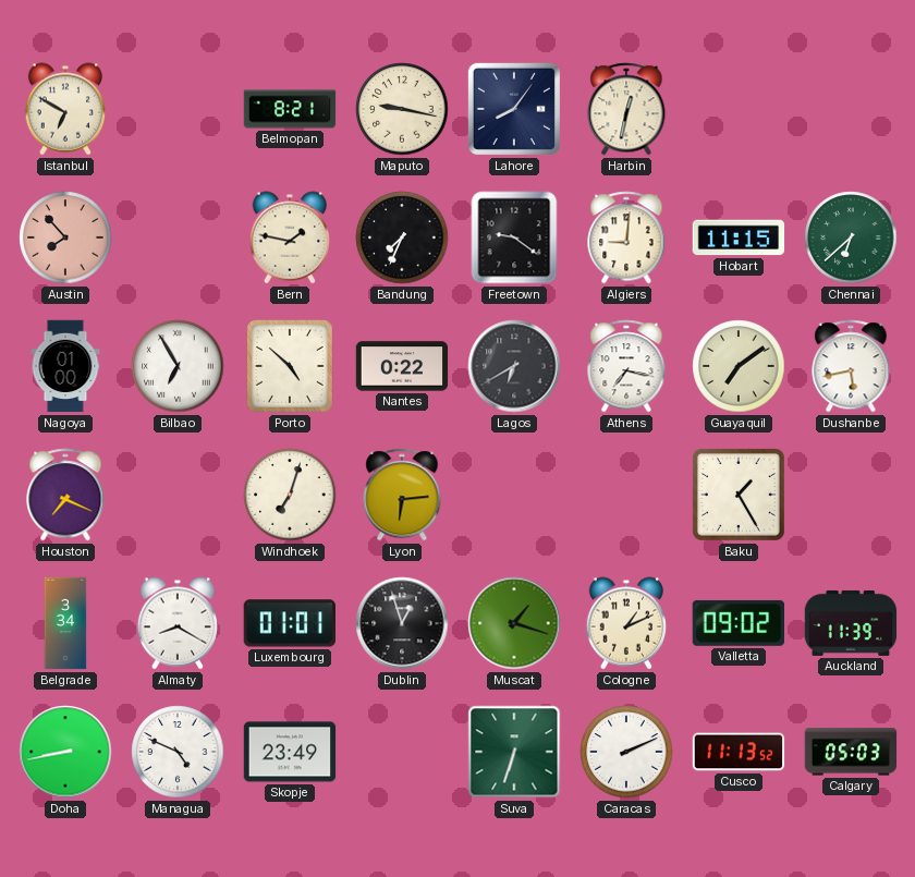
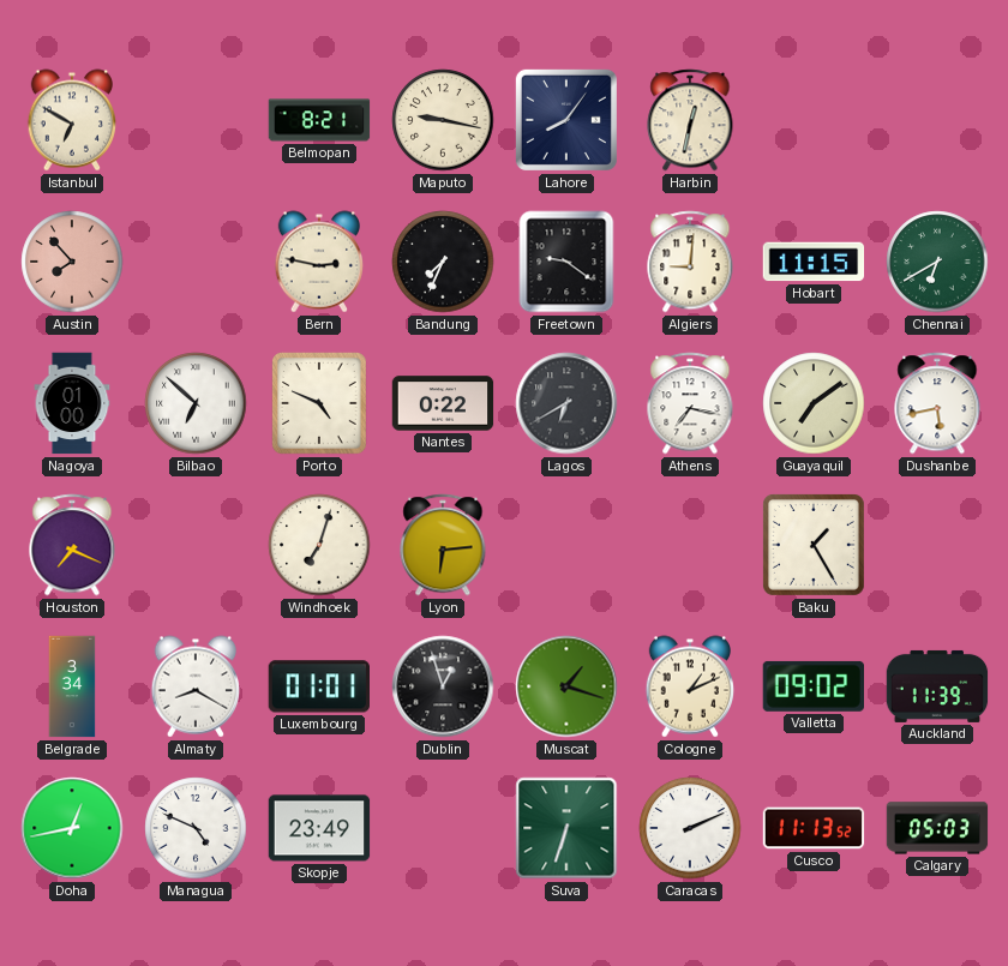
Bern: 1:47 -> 2:47
Chennai: 6:38 -> 6:40
Bilbao: 6:55 -> 6:52
Porto: 4:52 -> 4:49
Doha: 8:43 -> 12:43
